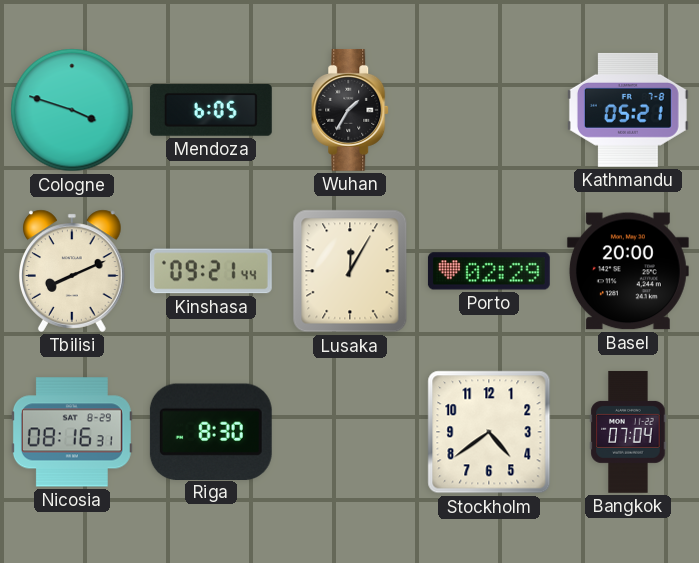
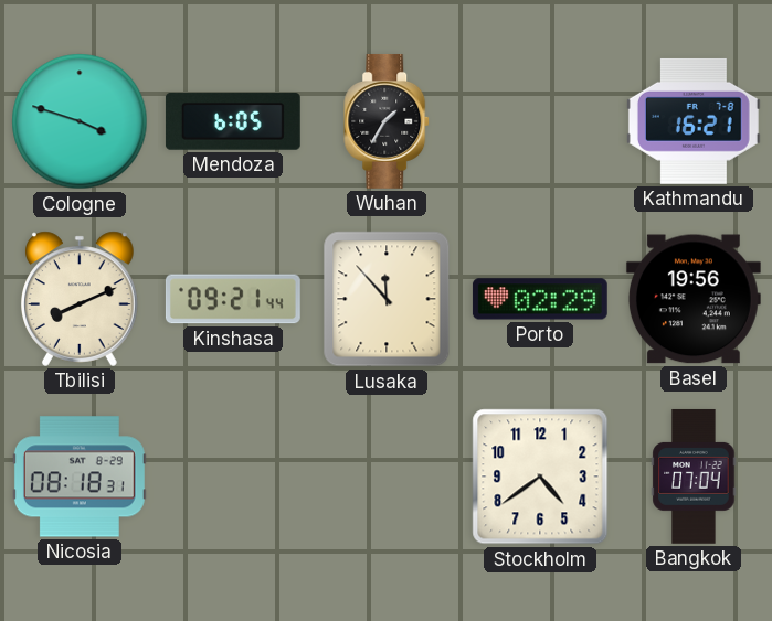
Kathmandu: 05:21 -> 16:21
Lusaka: 12:05 -> 11:53
Basel: 20:00 -> 19:56
Nicosia: 08:16 -> 08:18
Riga: 8:30 -> none
